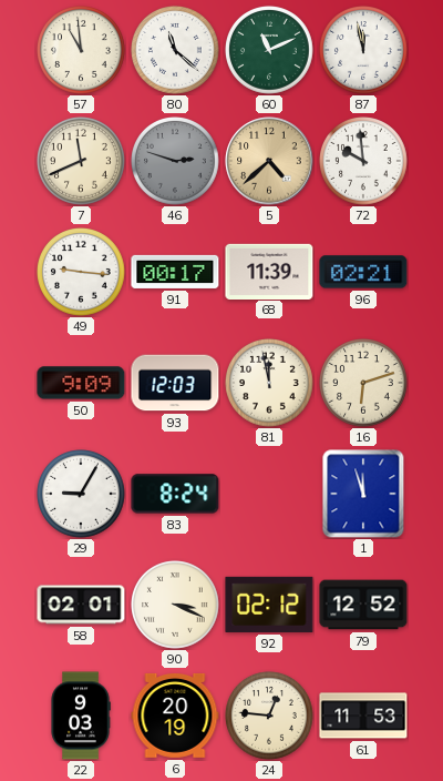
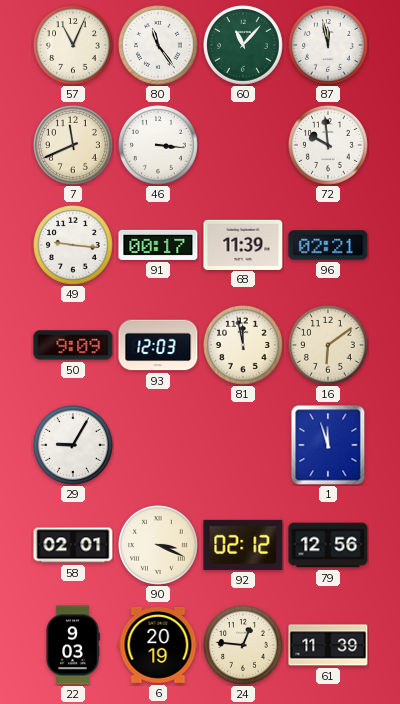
57: 10:59 -> 11:04
80: 11:22 -> 11:24
60: 11:11 -> 11:07
46: 2:48 -> 3:16
46 dial: grey -> white
5: 4:38 -> none
16: 6:12 -> 6:09
83: 8:24 -> none
79: 12:52 -> 12:56
61: 11:53 -> 11:39
